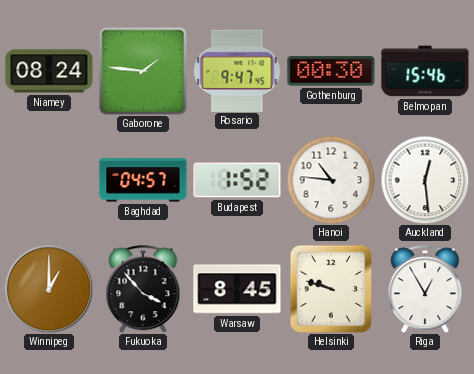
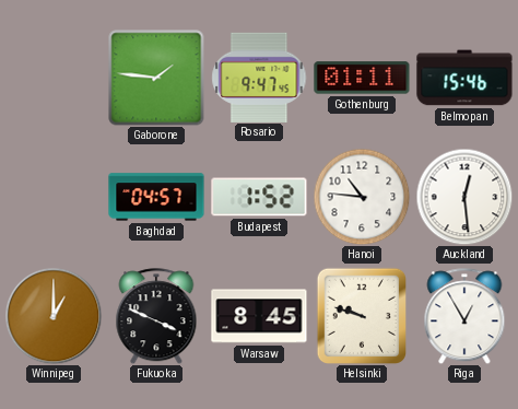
Niamey: 08:24 -> none
Gothenburg: 00:30 -> 01:11
Fukuoka: 3:53 -> 3:49
